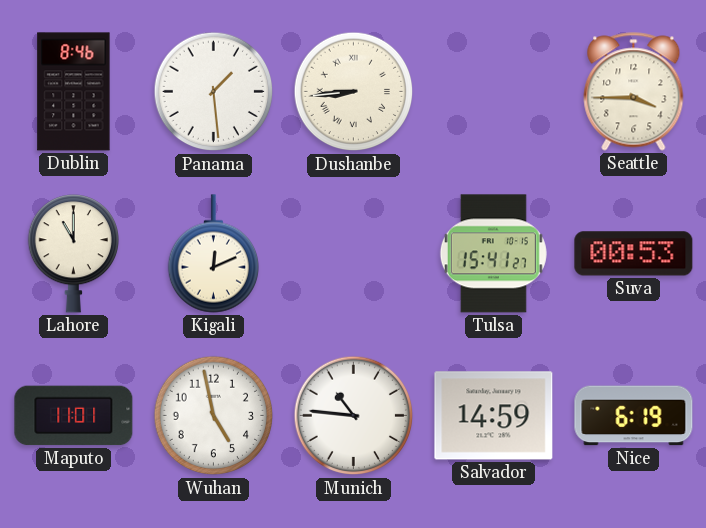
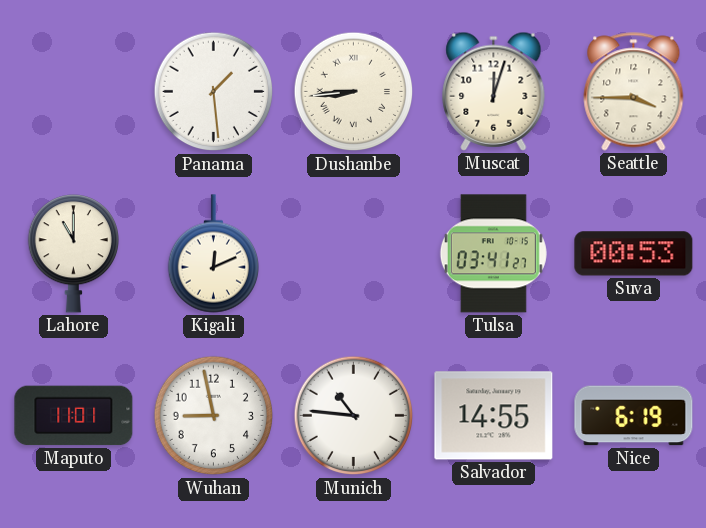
Dublin: 8:46 -> none
Muscat: none -> 12:03
Tulsa: 15:41 -> 03:41
Wuhan: 4:58 -> 8:58
Salvador: 14:59 -> 14:55
